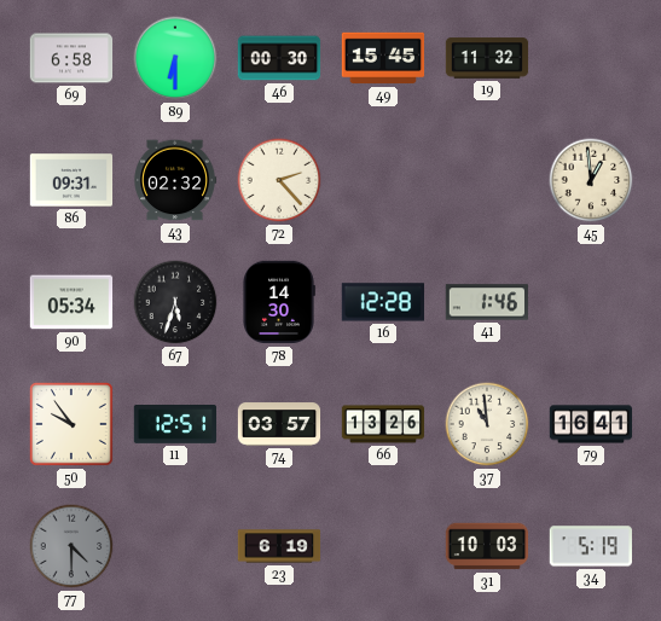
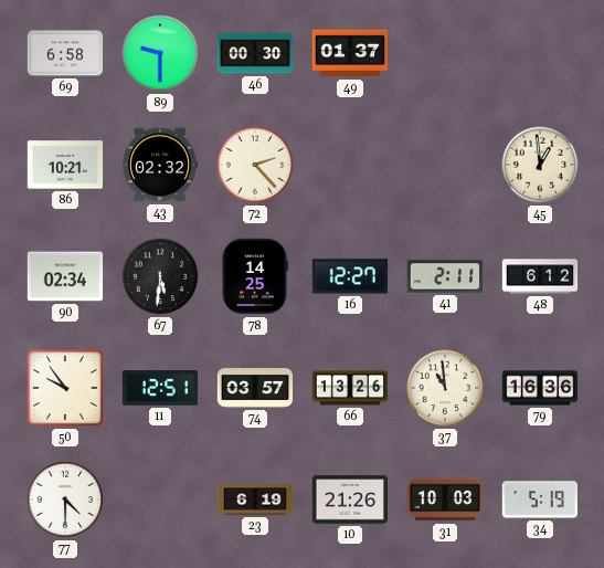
89: 6:30 -> 9:30
49: 15:45 -> 01:37
19: 11:32 -> none
86: 09:31 -> 10:21
90: 05:34 -> 02:34
67: 5:33 -> 5:31
78: 14:30 -> 14:25
16: 12:28 -> 12:27
41: 1:46 -> 2:11
48: none -> 6:12
79: 16:41 -> 16:36
77 dial: grey -> white
10: none -> 21:26
